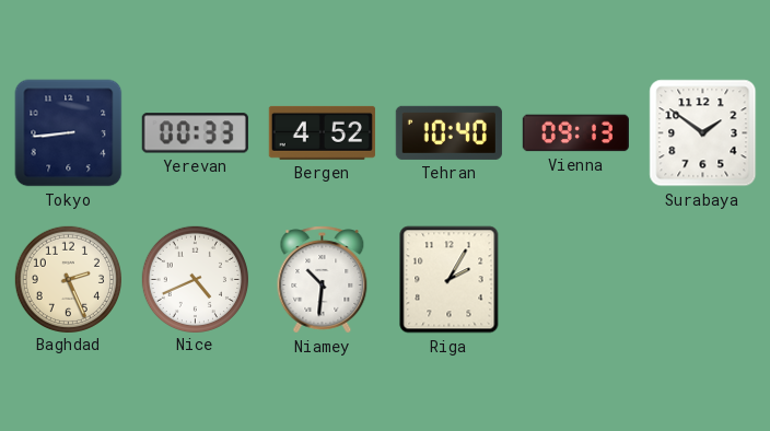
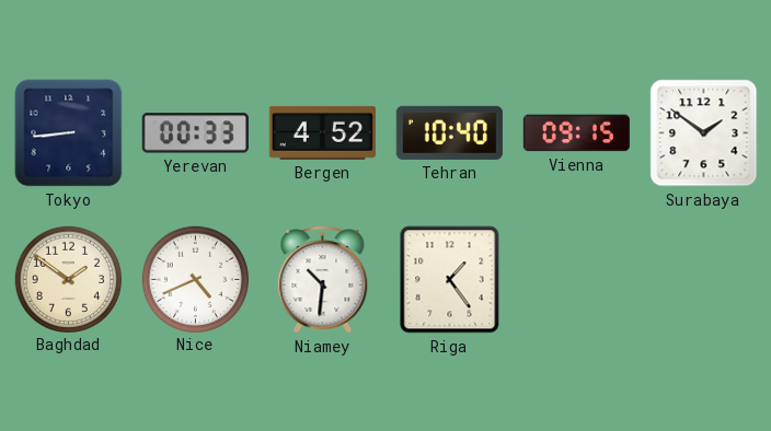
Vienna: 09:13 -> 09:15
Baghdad: 2:26 -> 1:51
Riga: 2:05 -> 1:24
